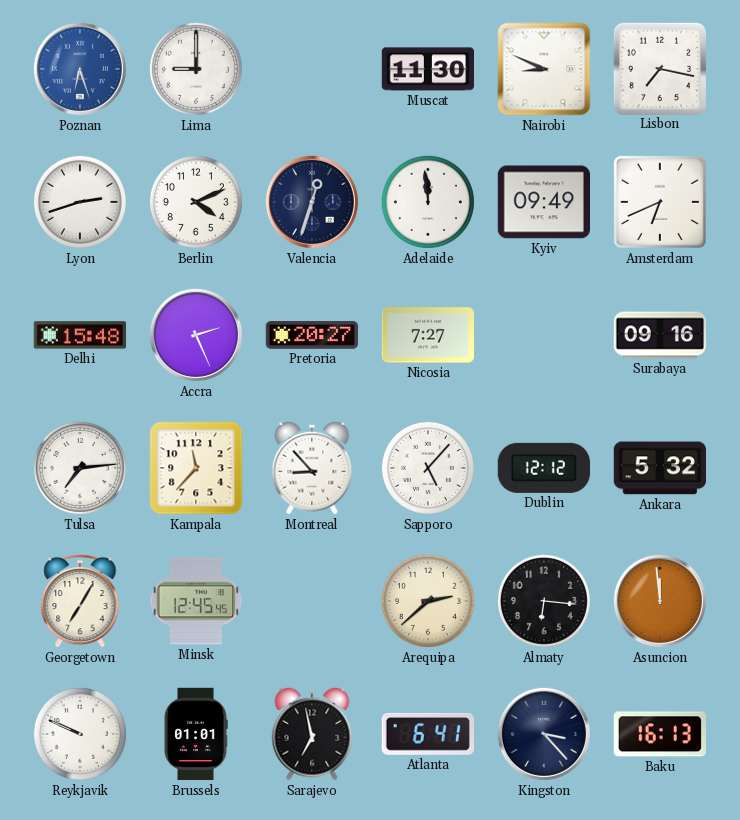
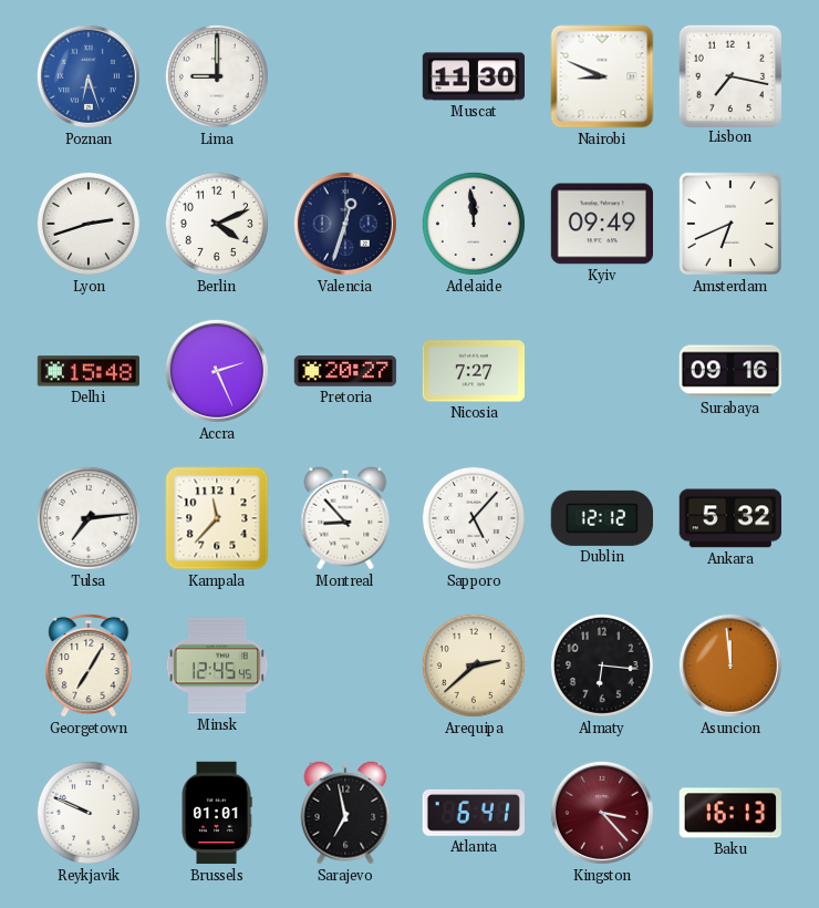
Kingston dial: navy -> burgundy
